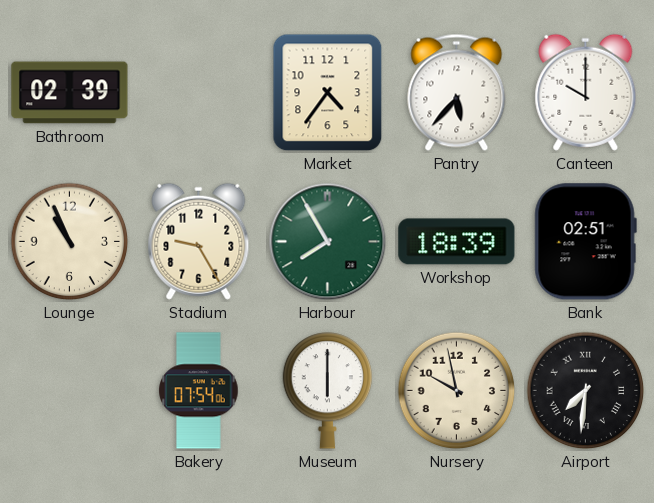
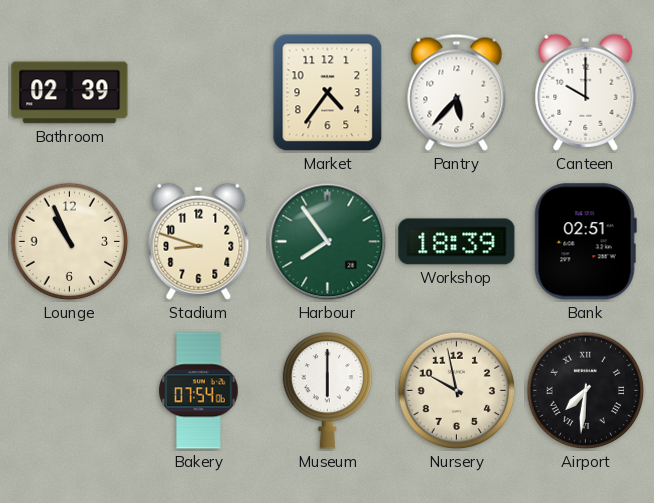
Stadium: 9:25 -> 8:48
Harbour: 7:55 -> 7:54
